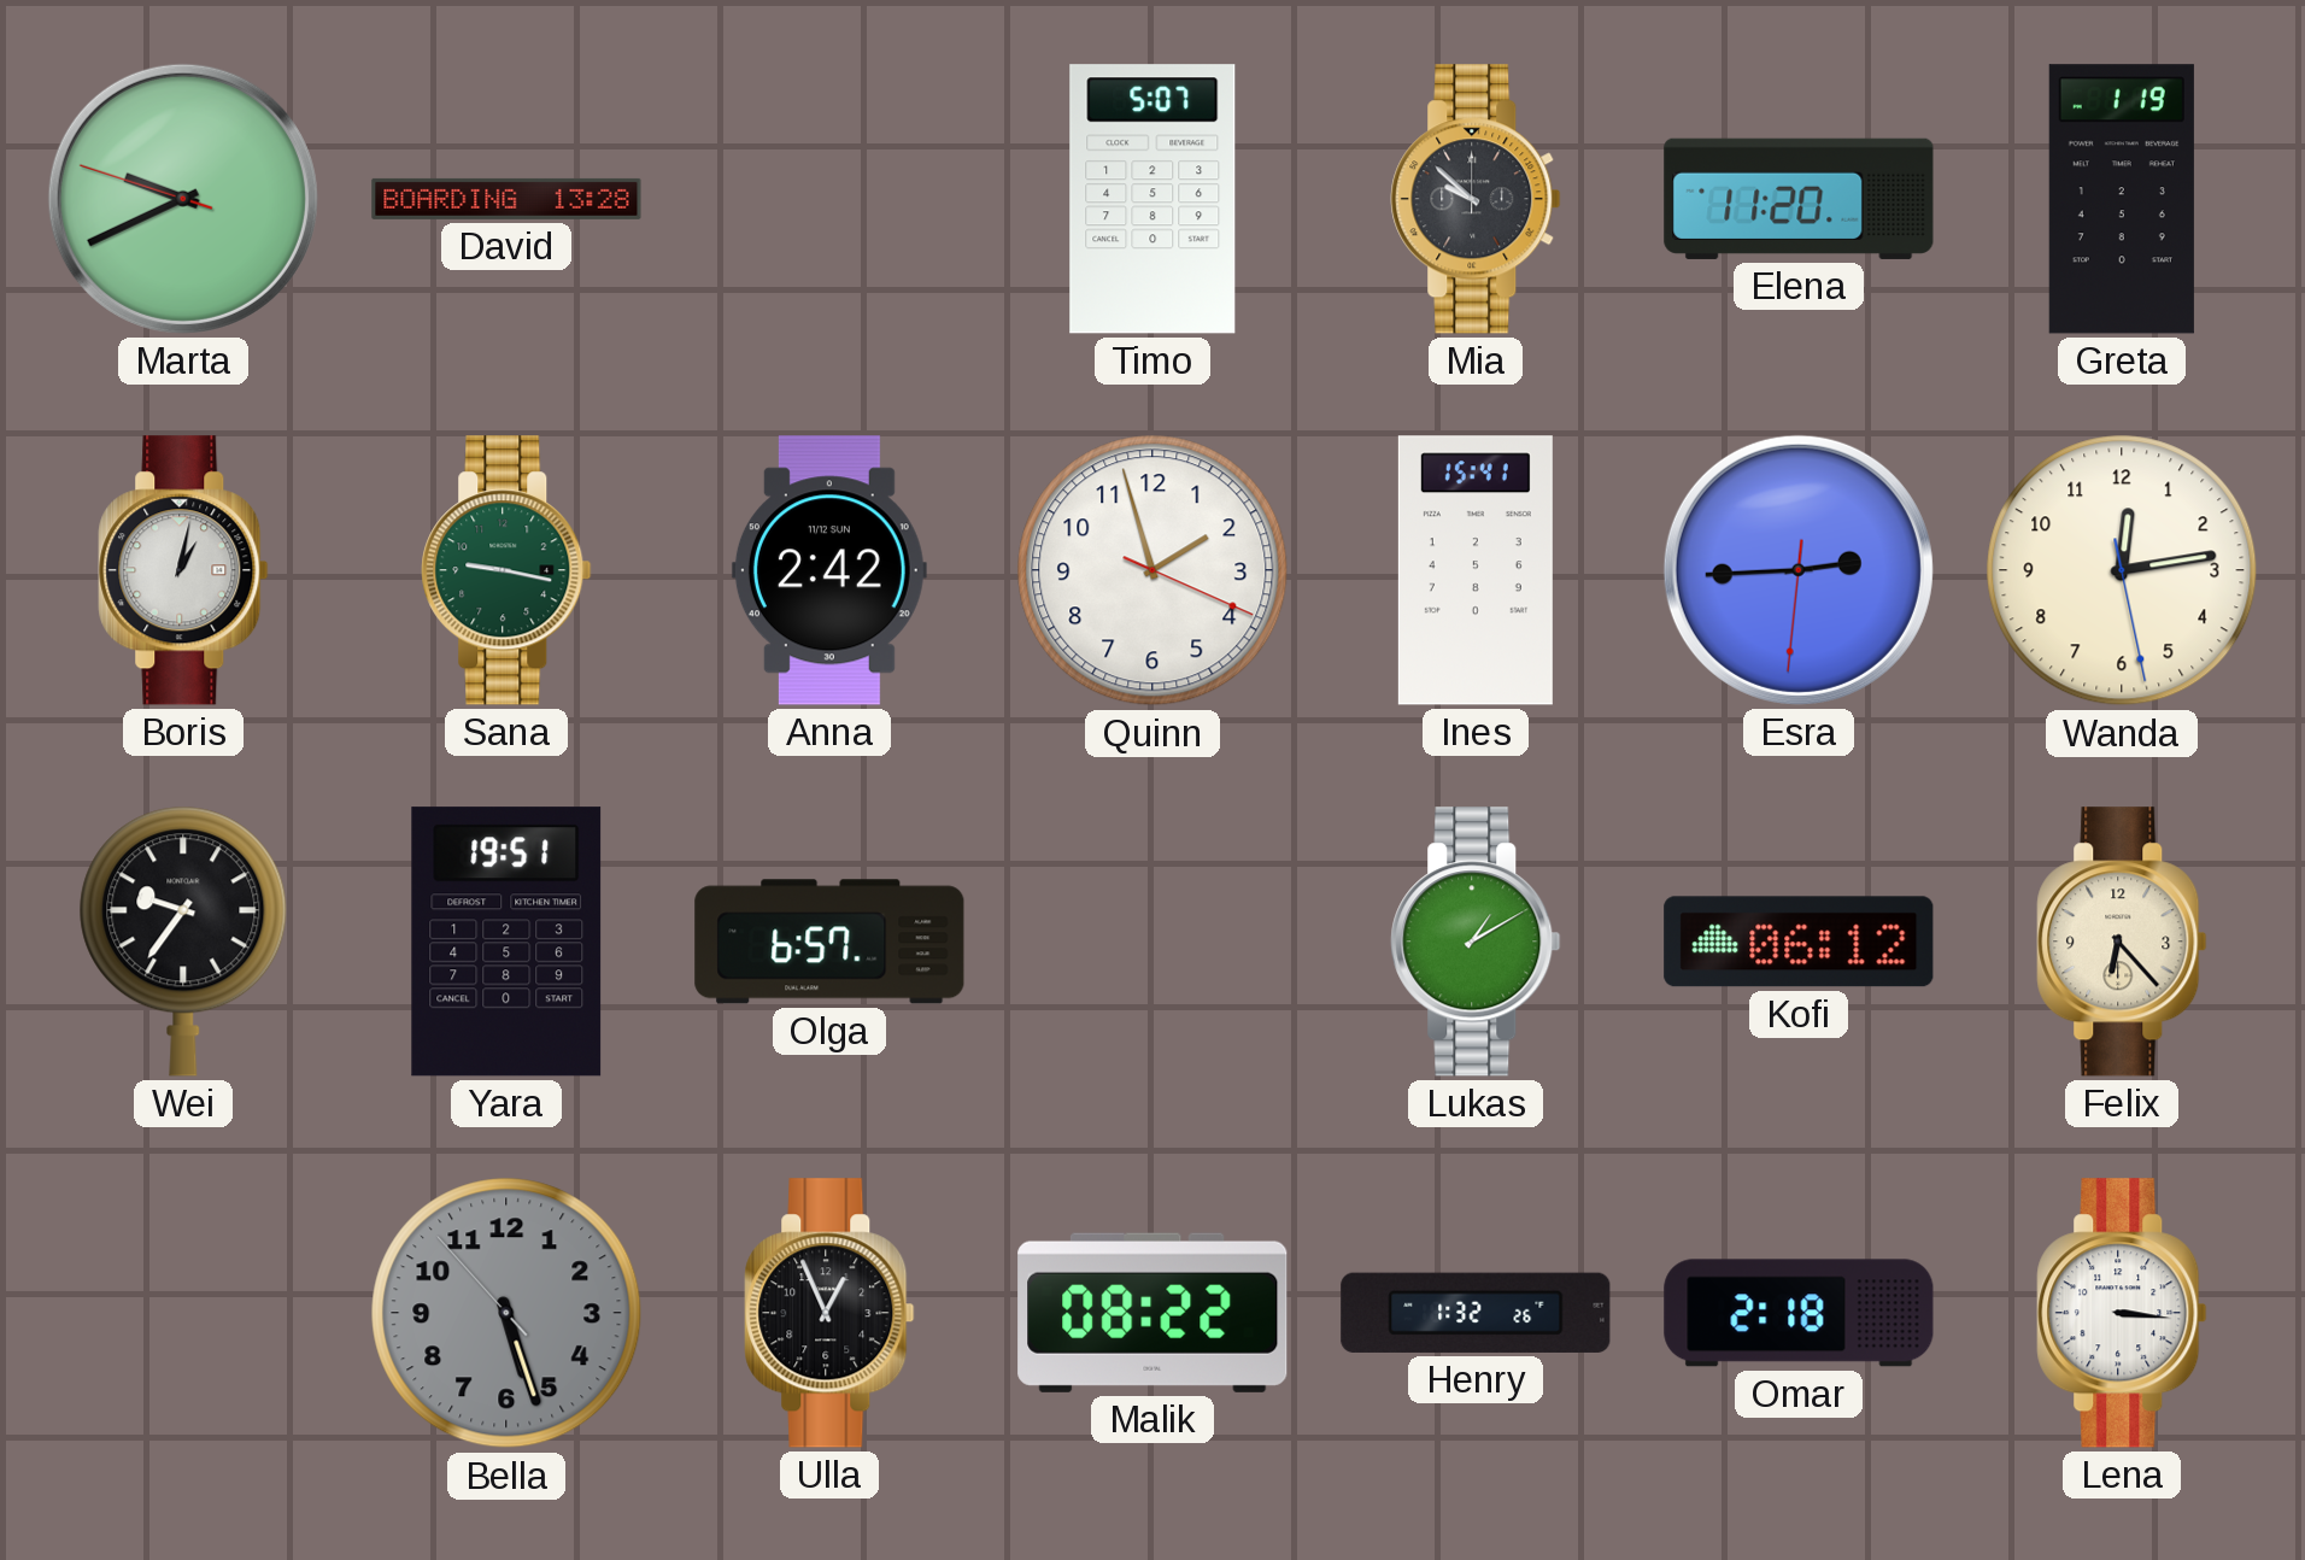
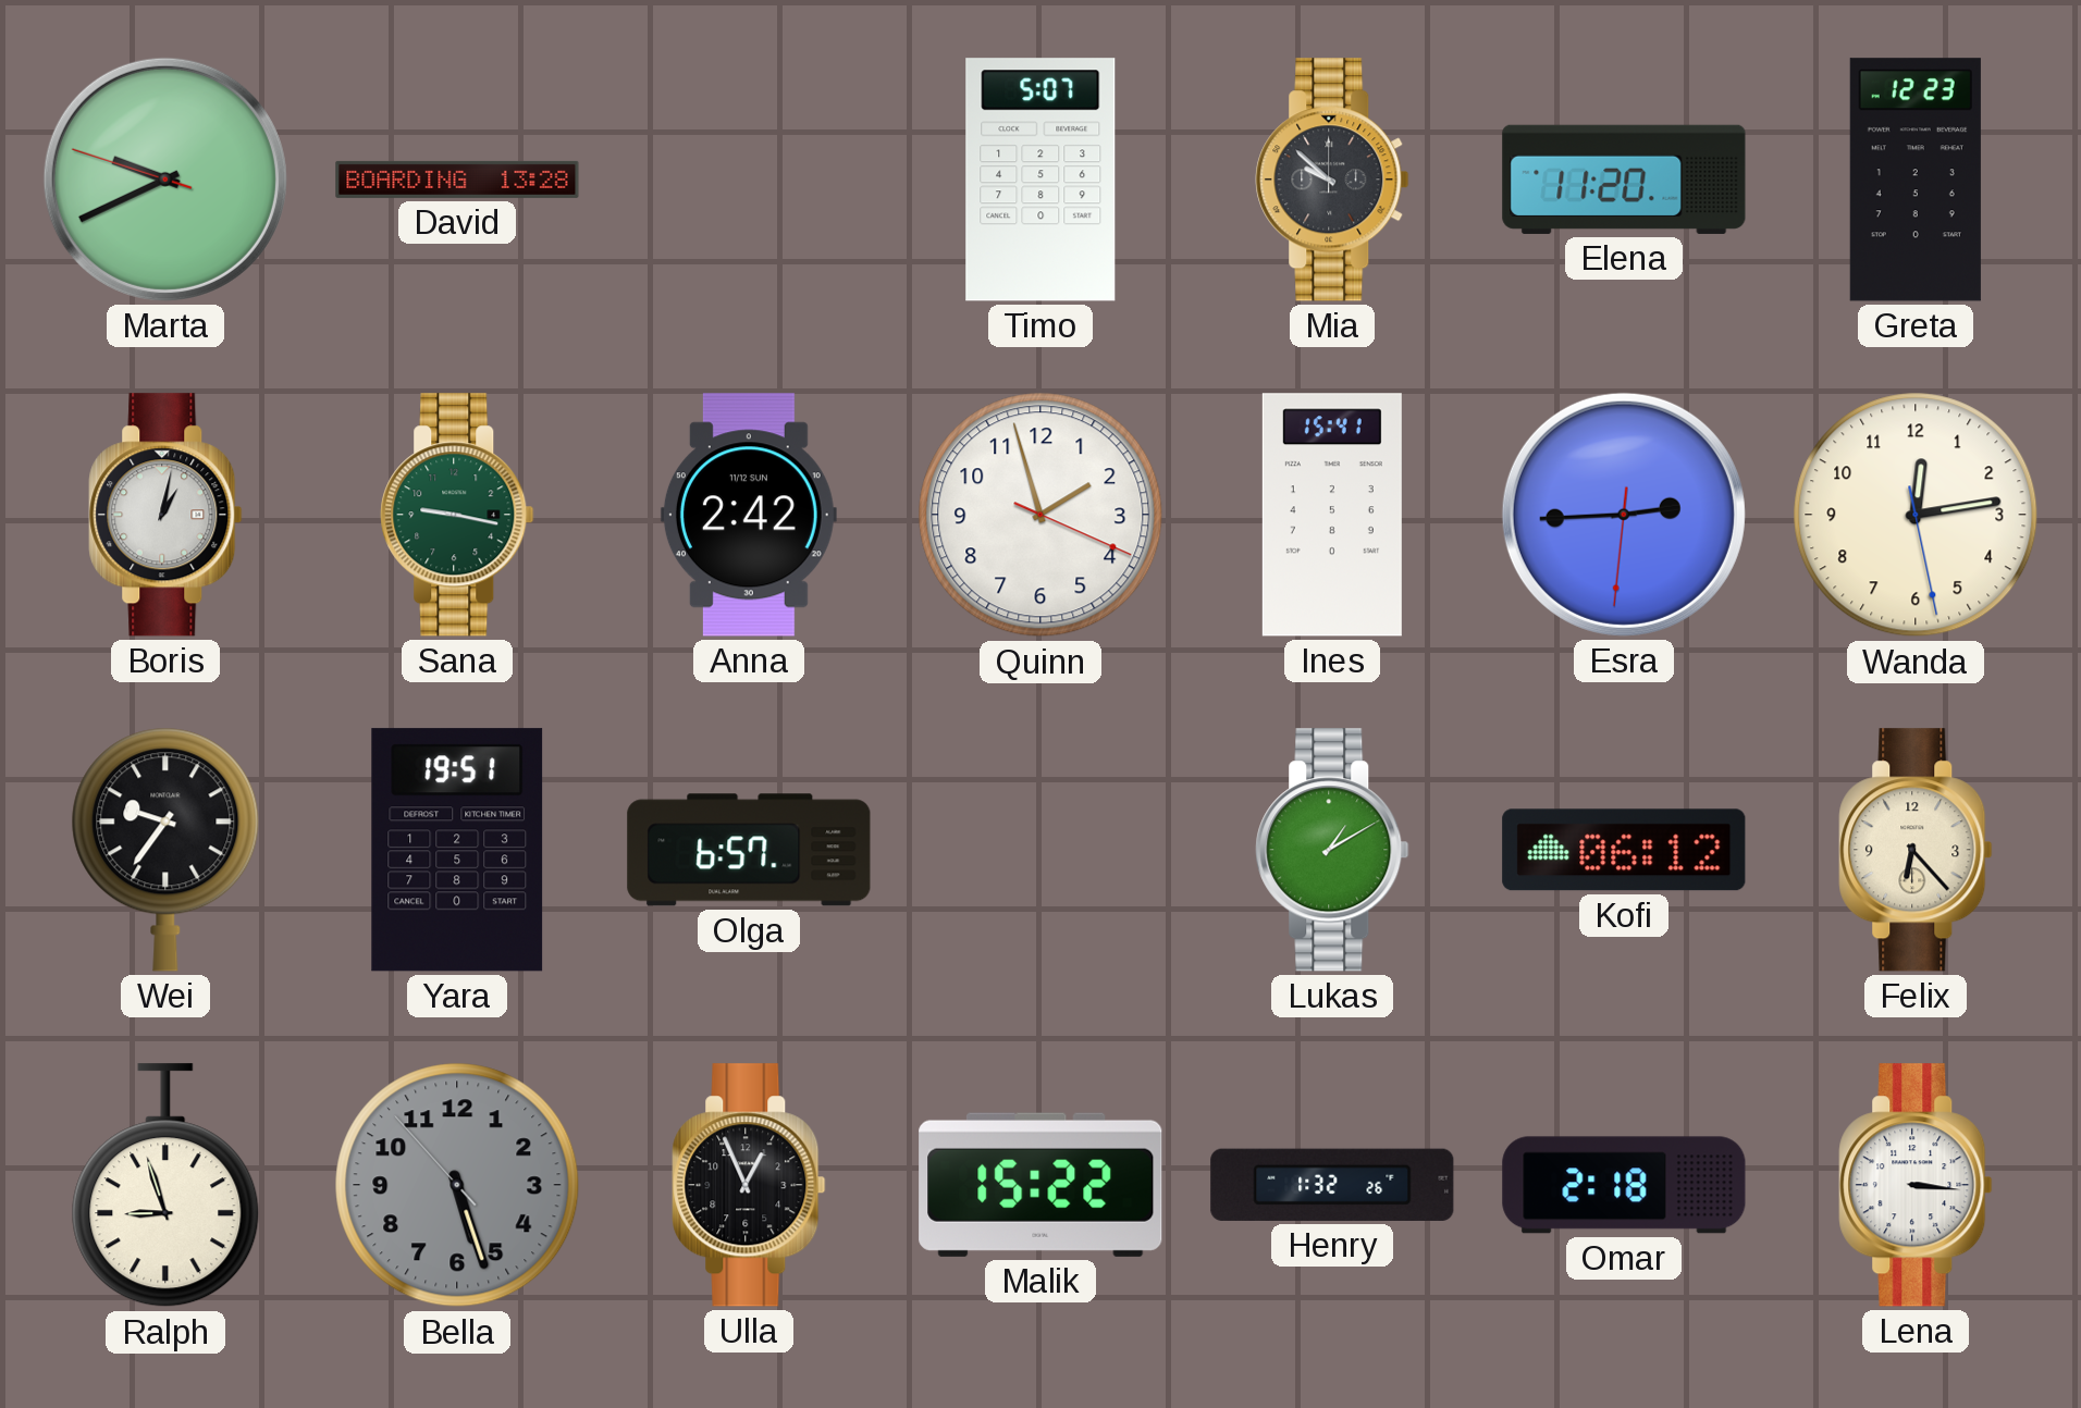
Greta: 1:19 -> 12:23
Ralph: none -> 8:57
Malik: 08:22 -> 15:22
